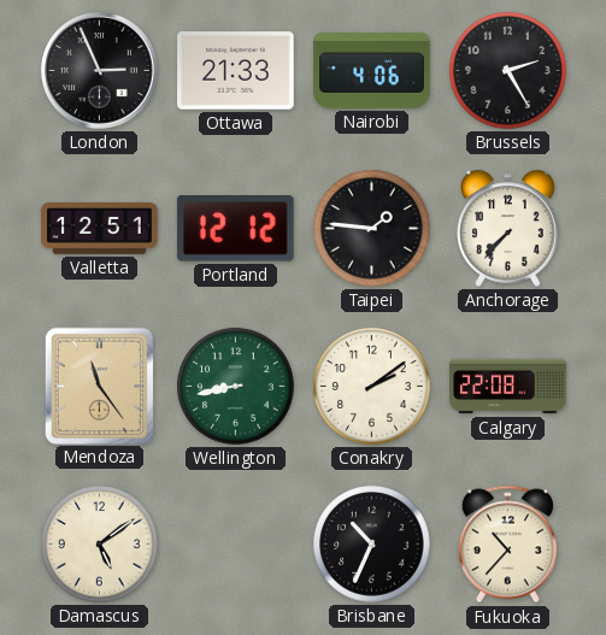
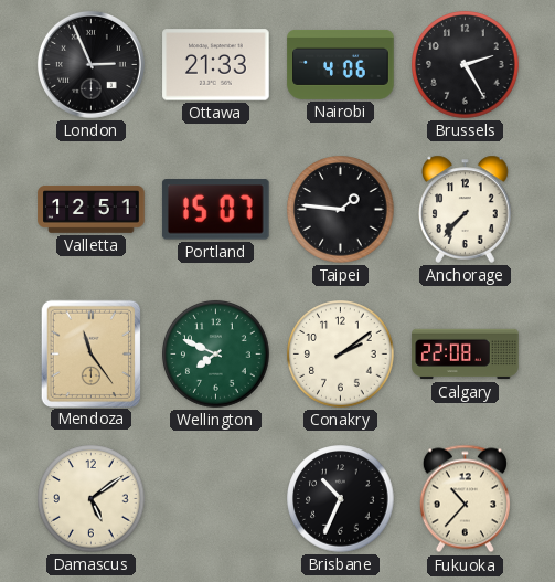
Portland: 12:12 -> 15:07
Wellington: 8:43 -> 7:49
